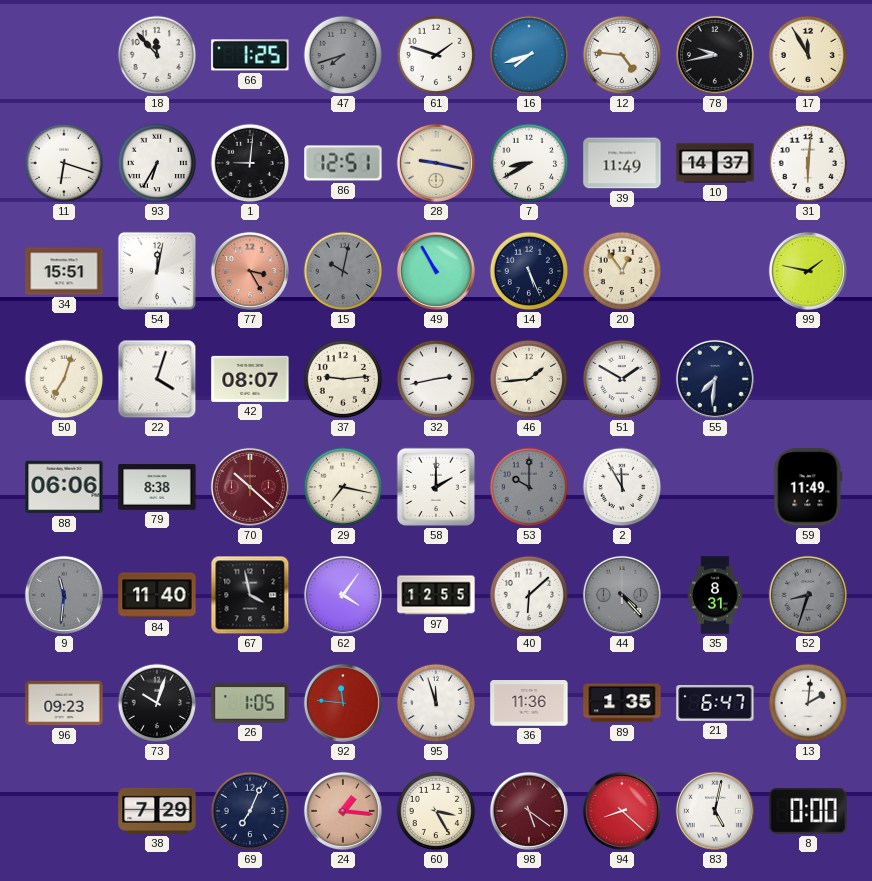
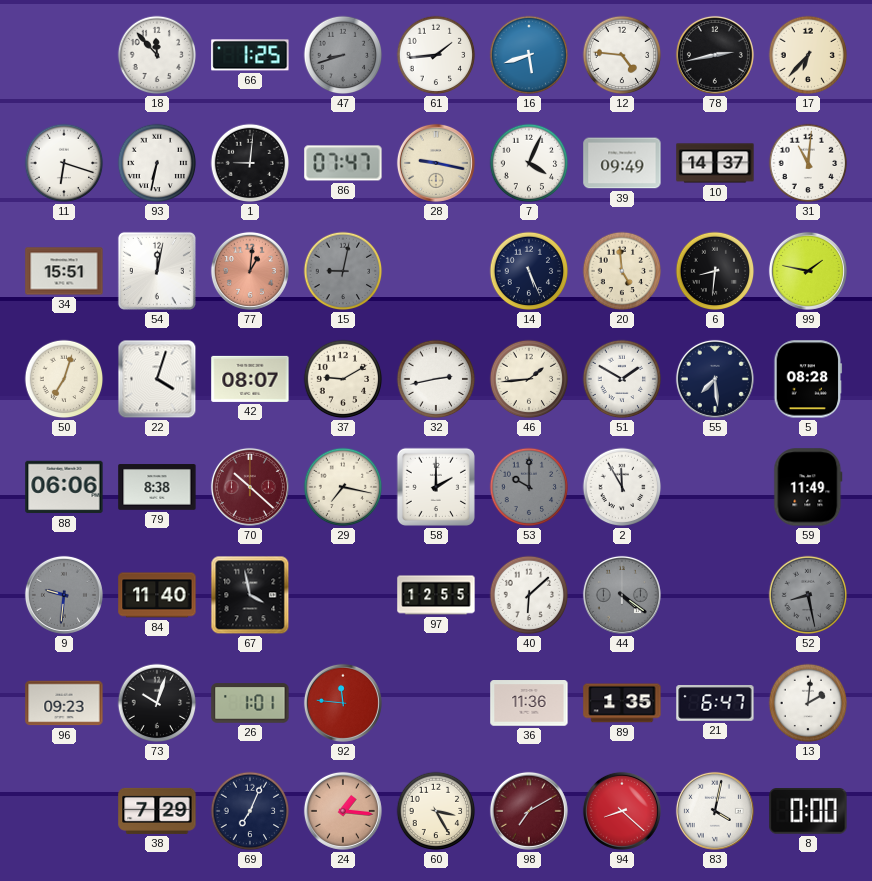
47: 7:42 -> 8:42
61: 1:48 -> 1:44
16: 7:42 -> 5:42
78: 9:43 -> 2:43
17: 11:55 -> 6:37
93: 6:35 -> 6:32
86: 12:51 -> 07:47
7: 8:40 -> 4:04
39: 11:49 -> 09:49
31: 6:01 -> 11:01
77: 3:25 -> 1:01
15: 10:02 -> 9:02
49: 10:55 -> none
20: 12:54 -> 4:59
6: none -> 8:31
37: 9:14 -> 9:10
55: 7:31 -> 7:29
5: none -> 08:28
9: 11:31 -> 9:31
62: 4:06 -> none
44: 4:23 -> 4:21
35: 8:31 -> none
52: 8:33 -> 8:28
26: 1:05 -> 1:01
95: 11:57 -> none
98: 5:21 -> 7:10
83: 5:02 -> 4:02
